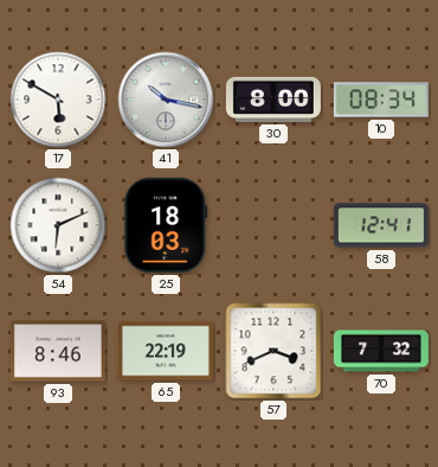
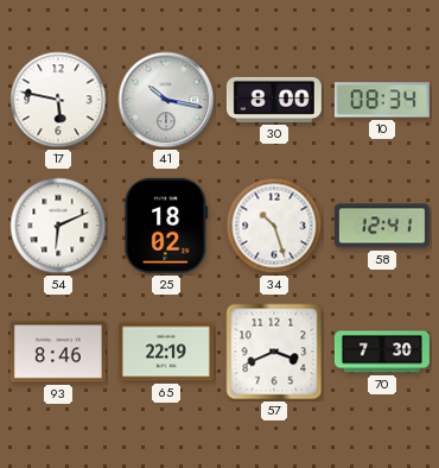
17: 5:50 -> 5:47
25: 18:03 -> 18:02
34: none -> 10:27
70: 7:32 -> 7:30
